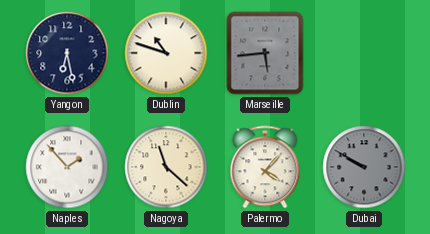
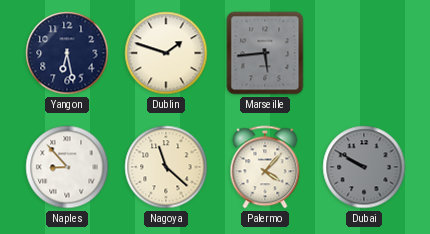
Dublin: 10:48 -> 1:48
Naples: 1:53 -> 8:53
